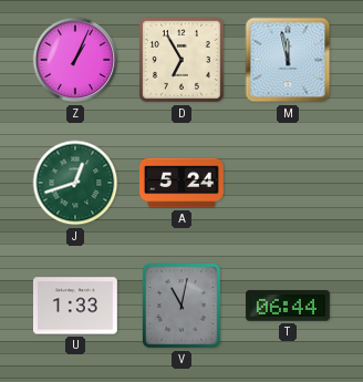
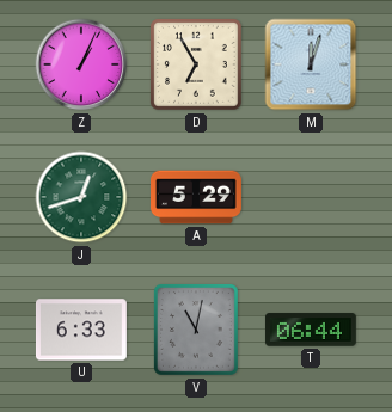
M: 11:58 -> 12:03
A: 5:24 -> 5:29
U: 1:33 -> 6:33
